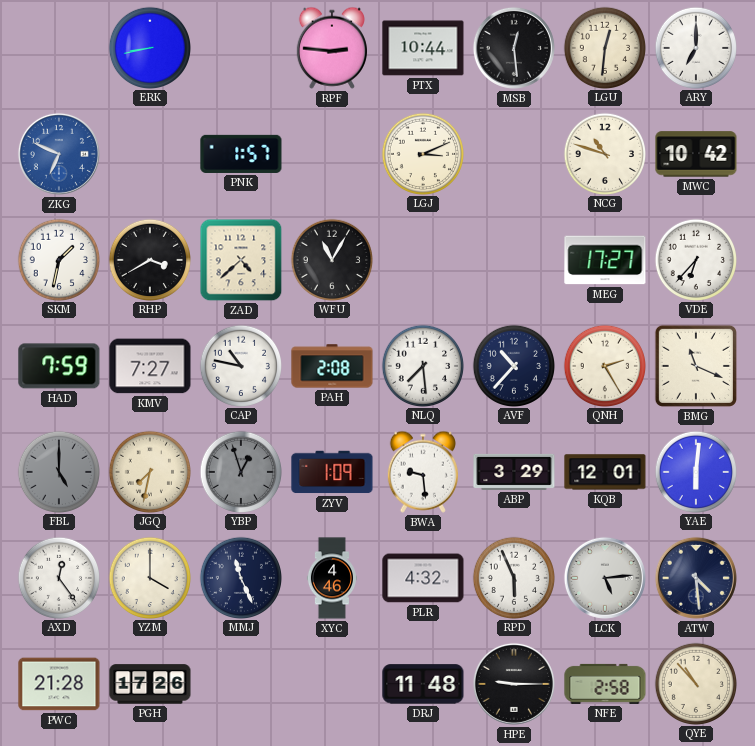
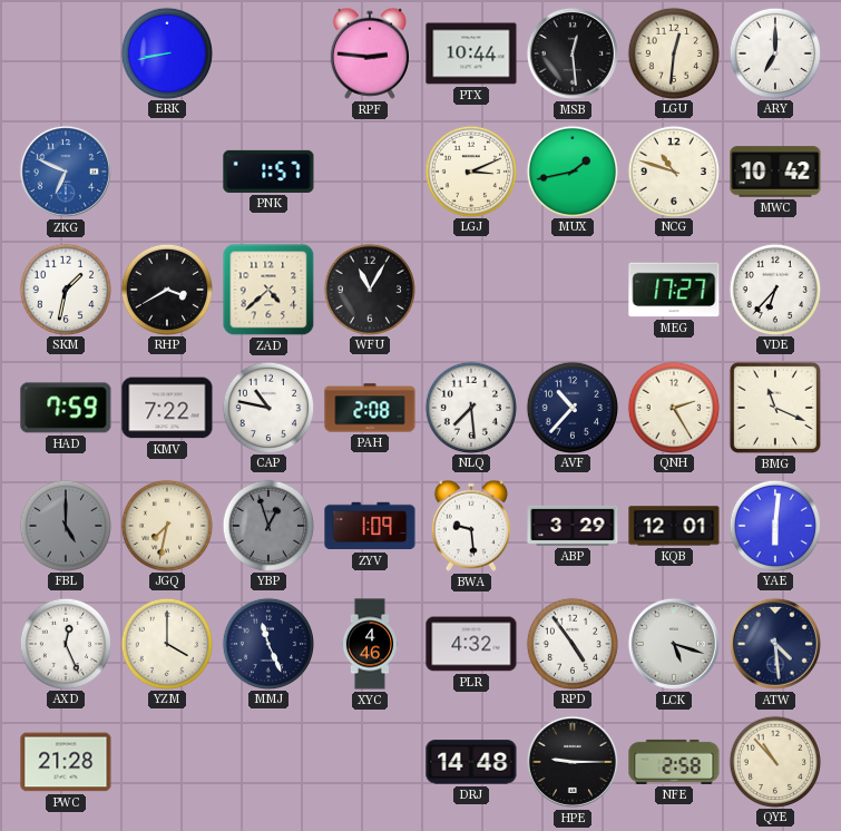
MUX: none -> 1:43
KMV: 7:27 -> 7:22
AXD: 12:24 -> 12:26
RPD: 5:56 -> 4:54
LCK: 5:14 -> 5:18
PGH: 17:26 -> none
DRJ: 11:48 -> 14:48
